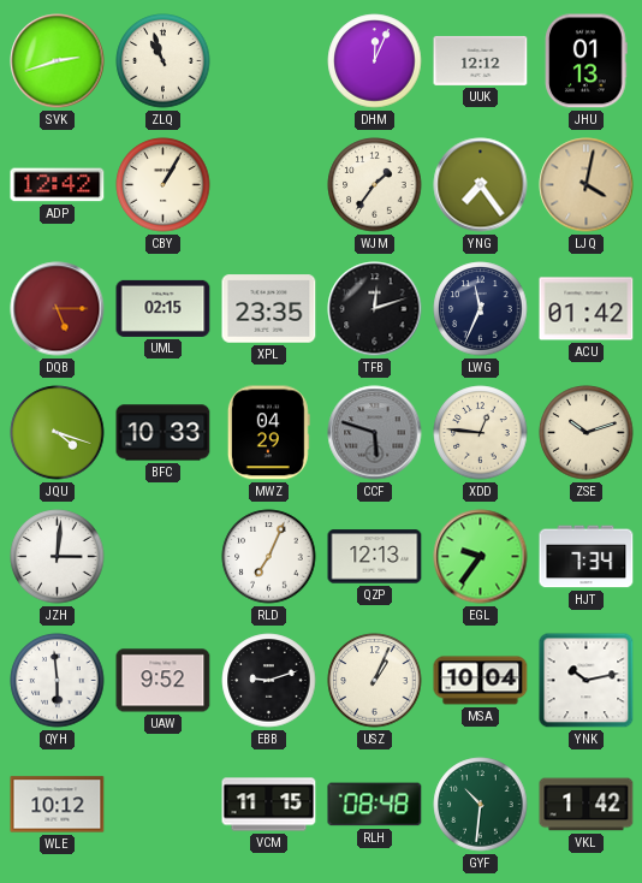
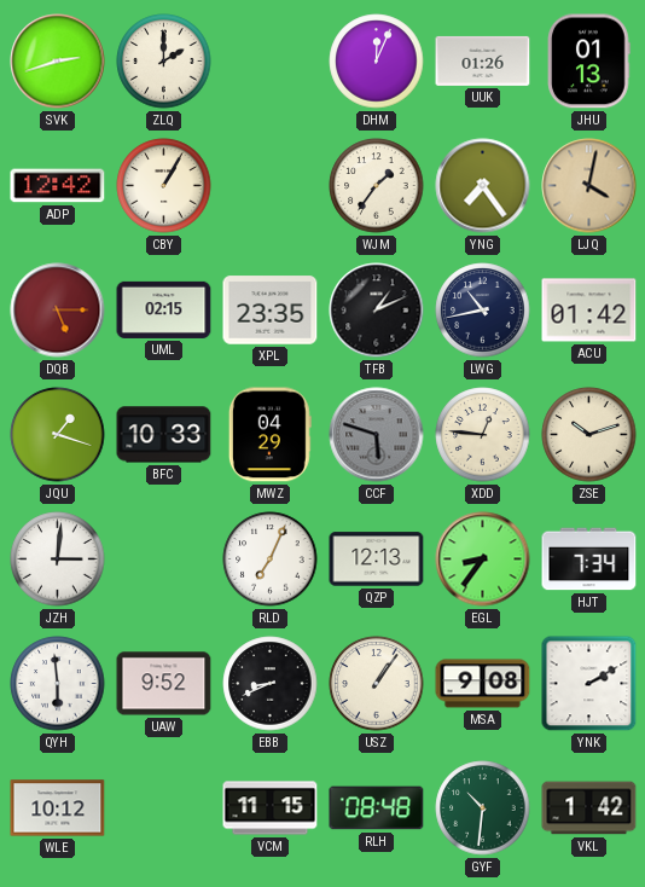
ZLQ: 10:57 -> 2:00
UUK: 12:12 -> 01:26
TFB: 12:12 -> 1:11
LWG: 11:34 -> 10:43
JQU: 4:18 -> 1:18
EGL: 9:36 -> 8:36
EBB: 9:12 -> 8:41
USZ: 1:04 -> 1:06
MSA: 10:04 -> 9:08
YNK: 10:13 -> 2:10
